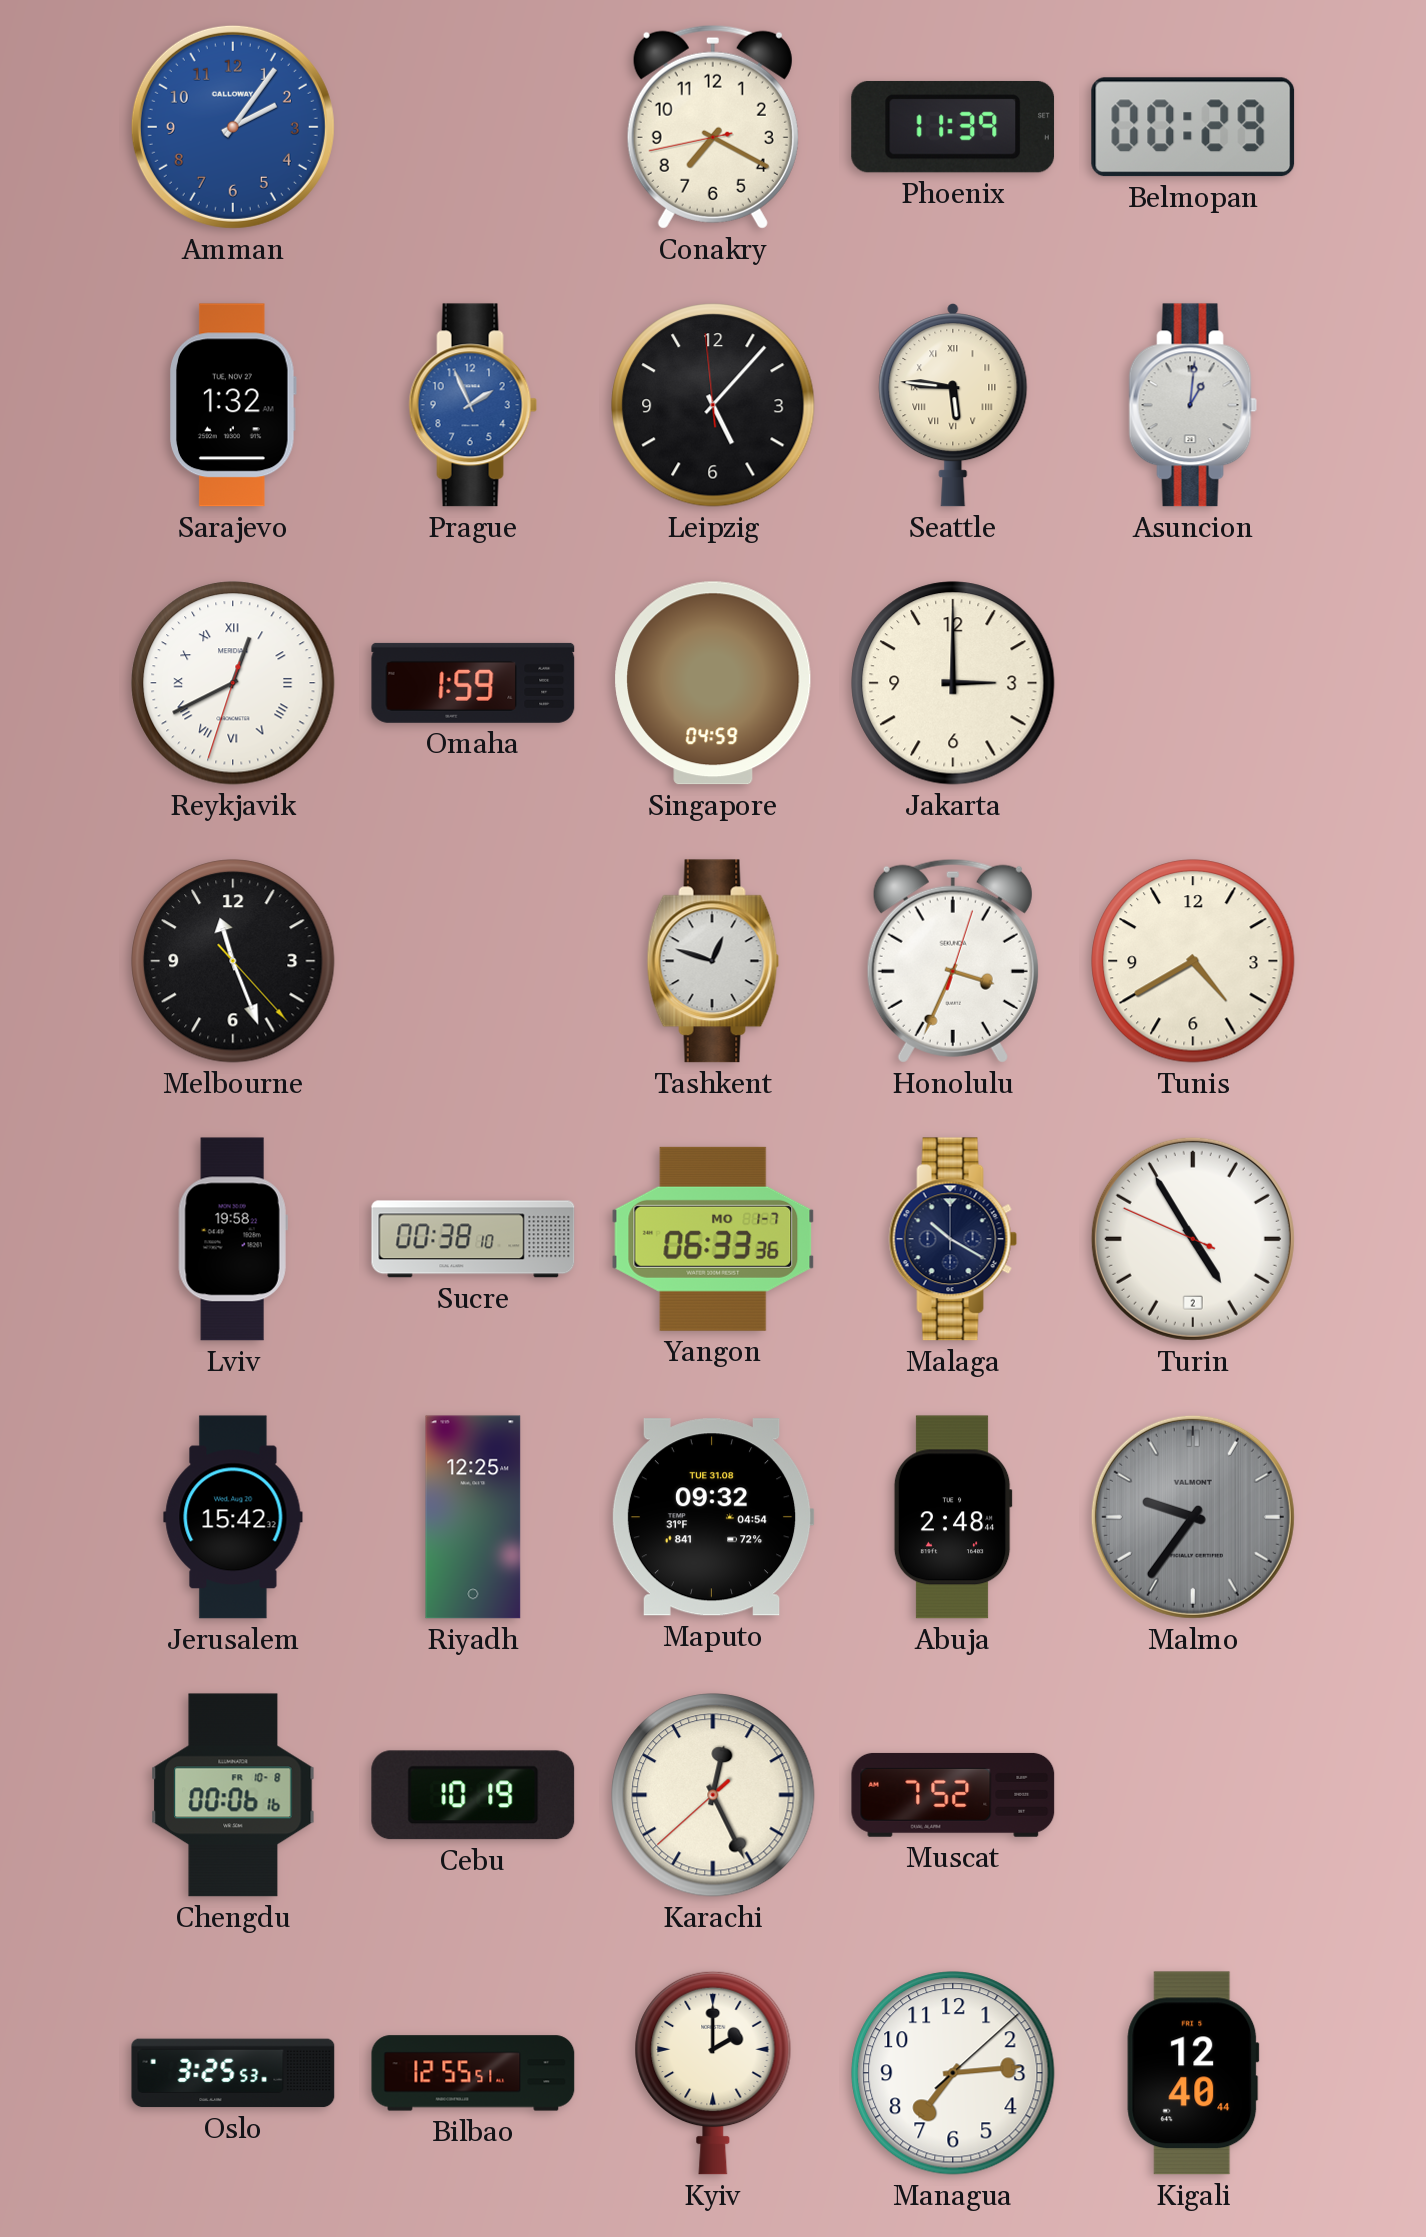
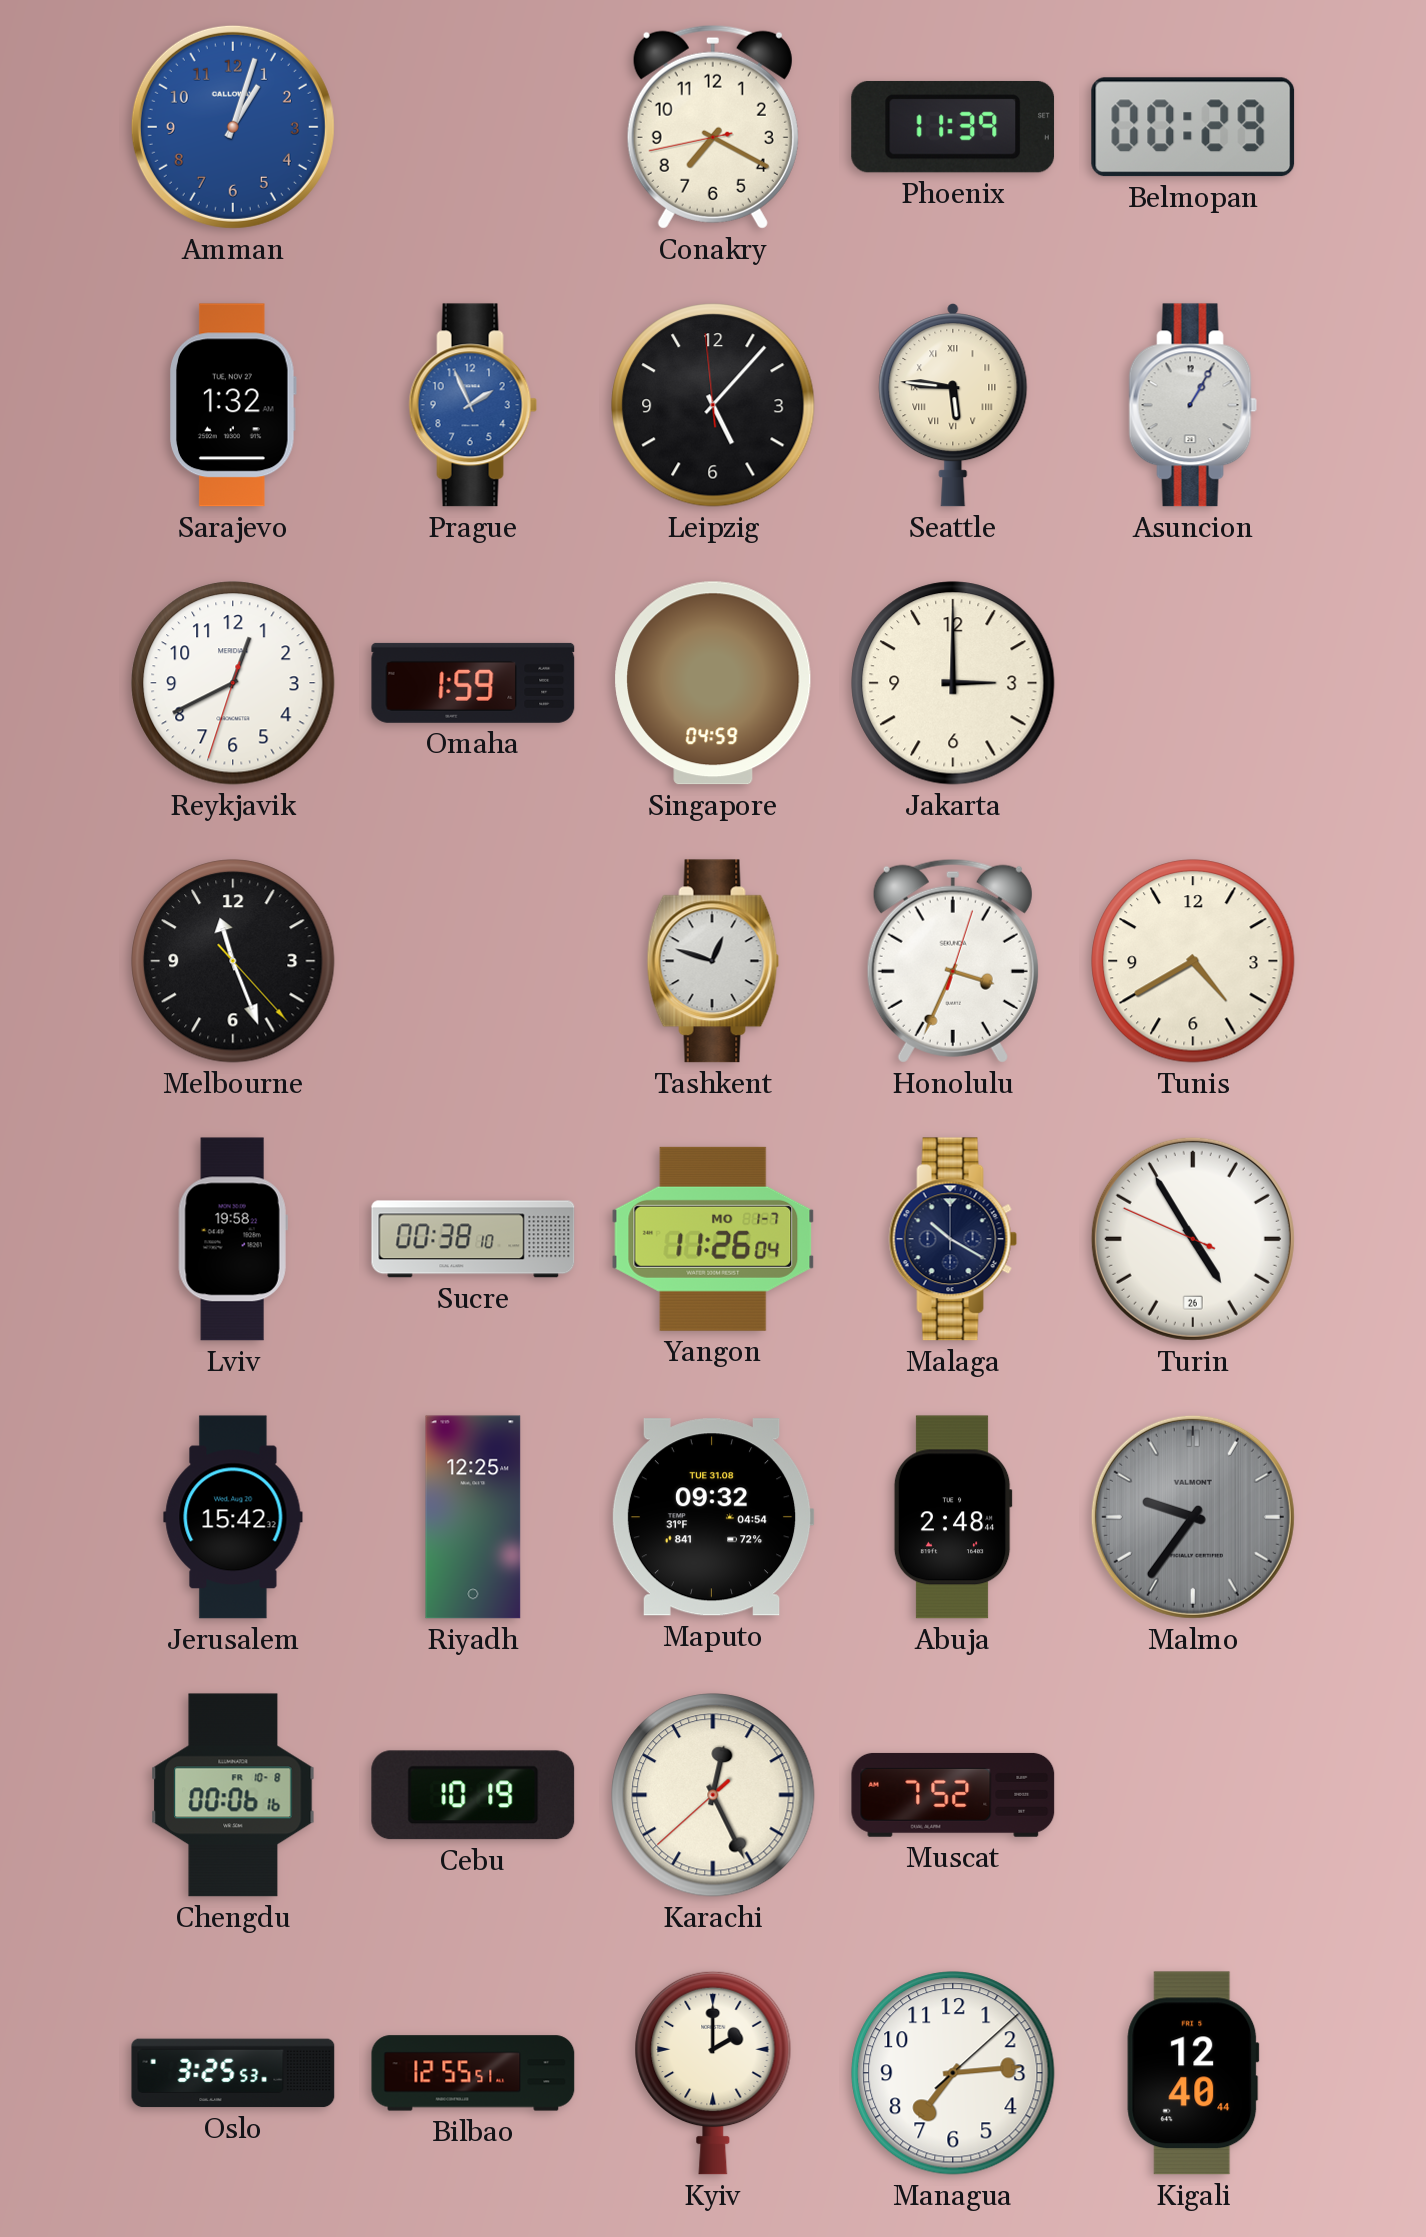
Amman: 2:06 -> 1:03
Asuncion: 1:01 -> 1:05
Reykjavik numerals: Roman -> Arabic
Yangon: 06:33 -> 11:26
Turin date: 2 -> 26
